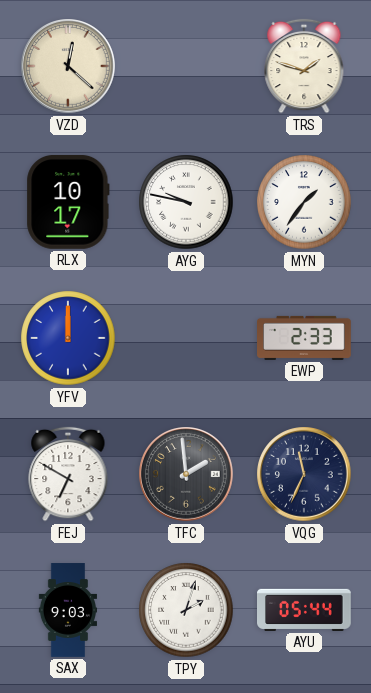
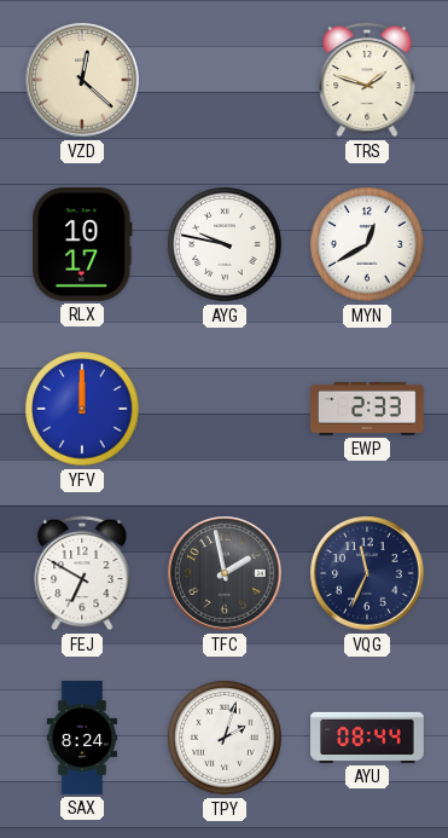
MYN: 1:36 -> 12:40
TFC: 1:59 -> 1:58
SAX: 9:03 -> 8:24
AYU: 05:44 -> 08:44
